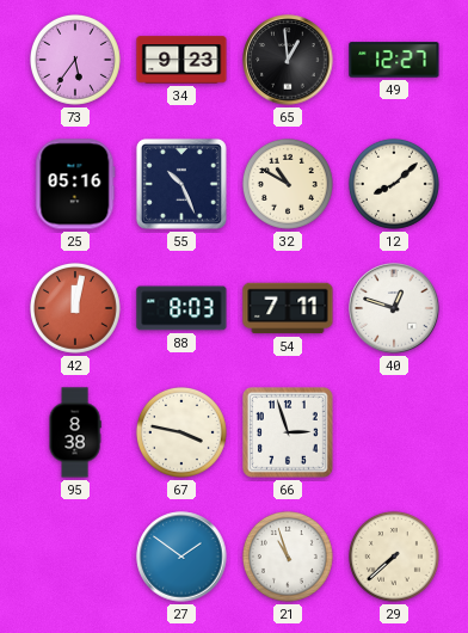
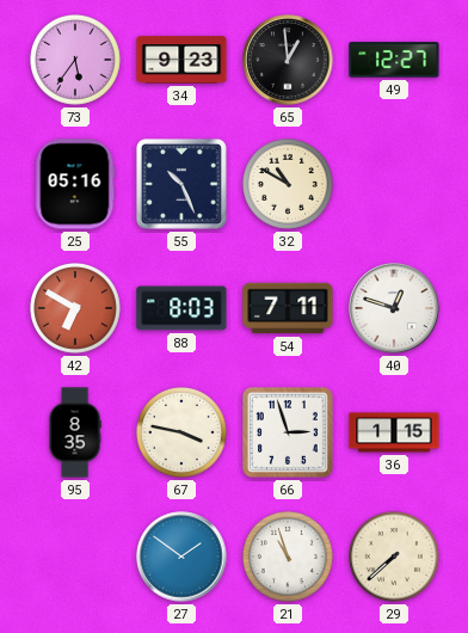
12: 8:08 -> none
42: 12:02 -> 6:50
95: 8:38 -> 8:35
36: none -> 1:15
